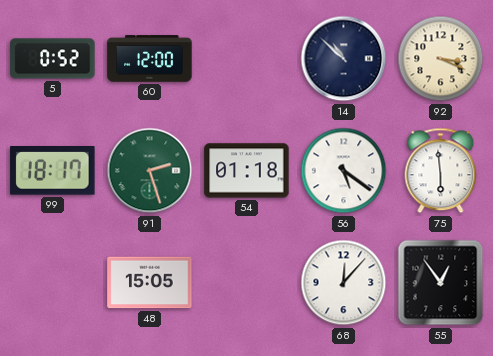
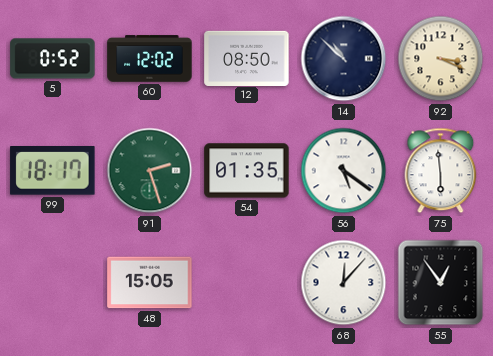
60: 12:00 -> 12:02
12: none -> 08:50
54: 01:18 -> 01:35
